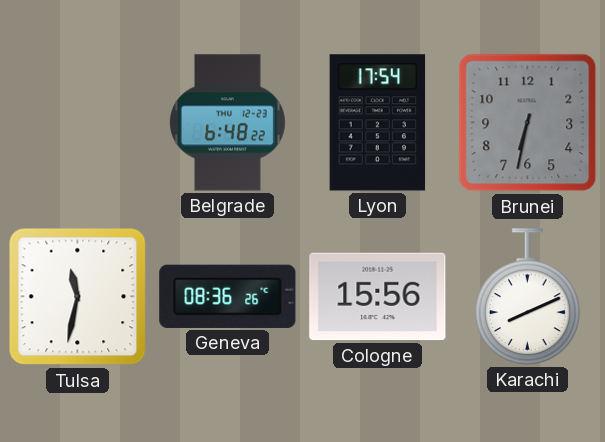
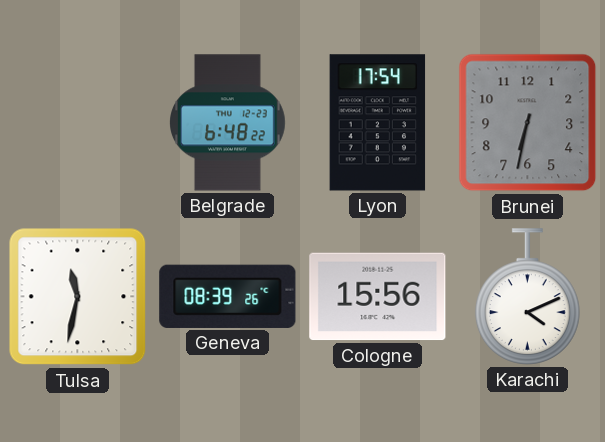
Geneva: 08:36 -> 08:39
Karachi: 8:11 -> 4:11
